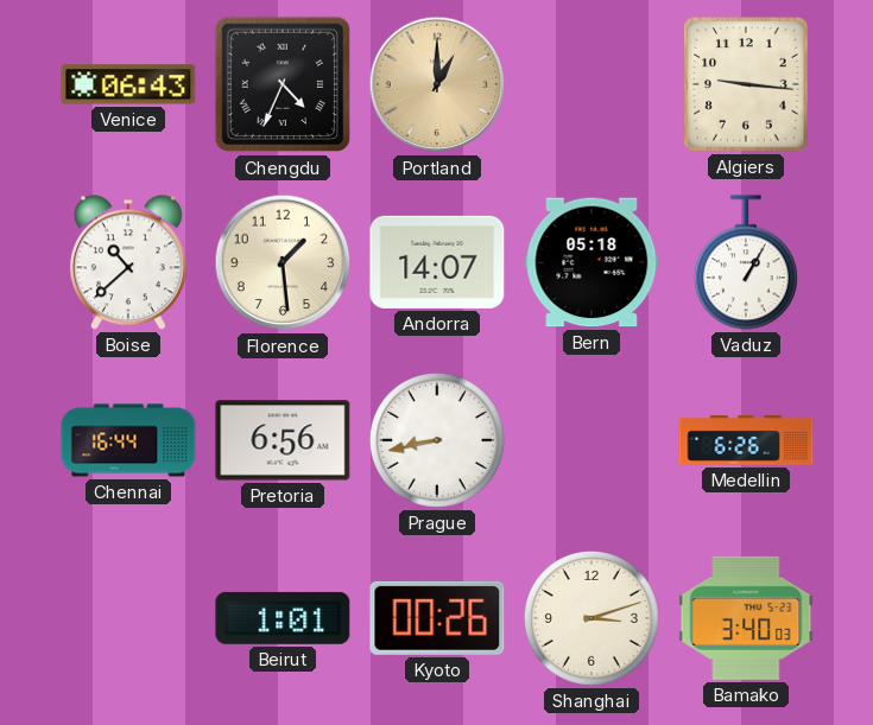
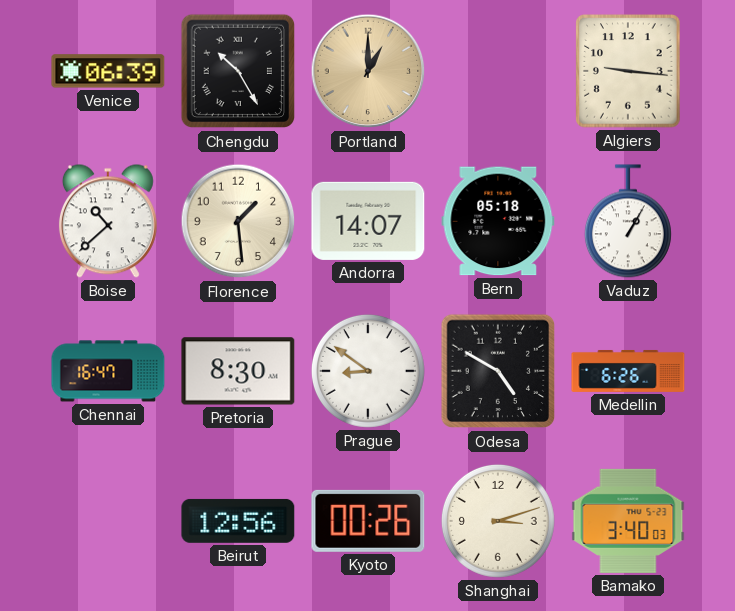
Venice: 06:43 -> 06:39
Chengdu: 4:34 -> 10:25
Chennai: 16:44 -> 16:47
Pretoria: 6:56 -> 8:30
Prague: 8:43 -> 8:51
Odesa: none -> 4:50
Beirut: 1:01 -> 12:56
